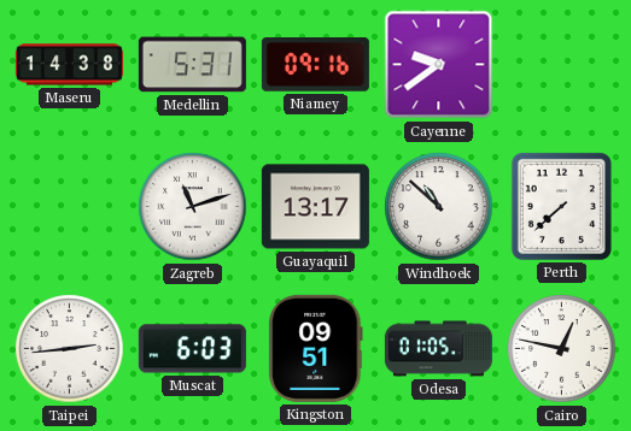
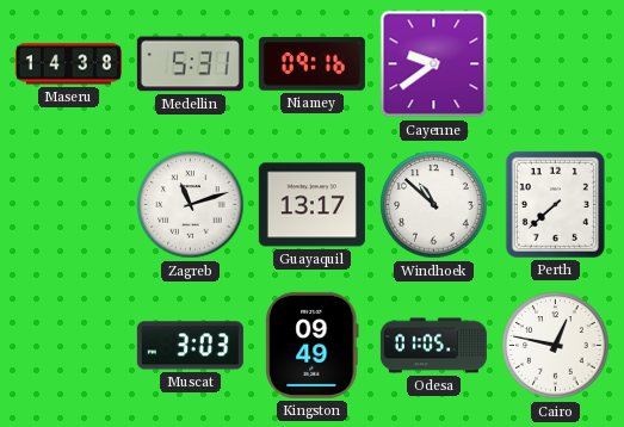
Taipei: 2:44 -> none
Muscat: 6:03 -> 3:03
Kingston: 09:51 -> 09:49
